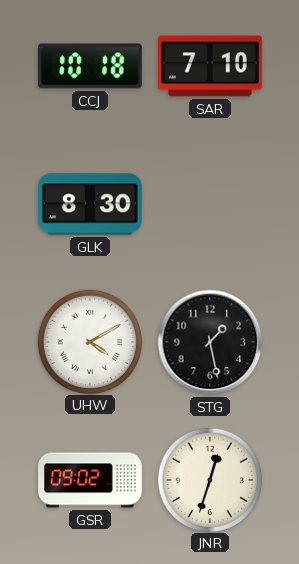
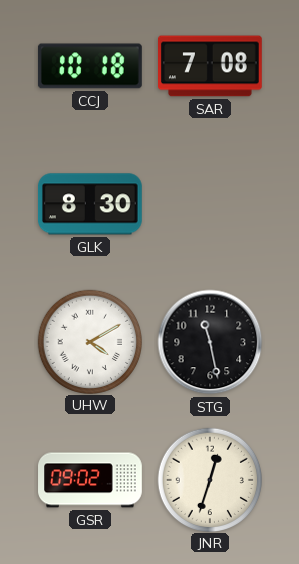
SAR: 7:10 -> 7:08
STG: 1:28 -> 11:28
